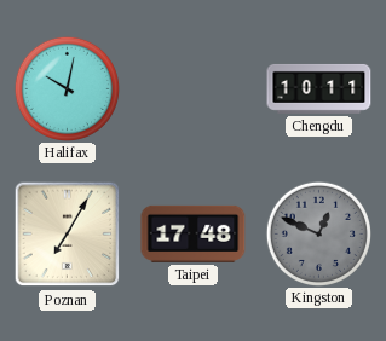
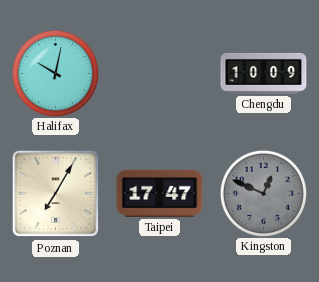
Chengdu: 10:11 -> 10:09
Taipei: 17:48 -> 17:47
